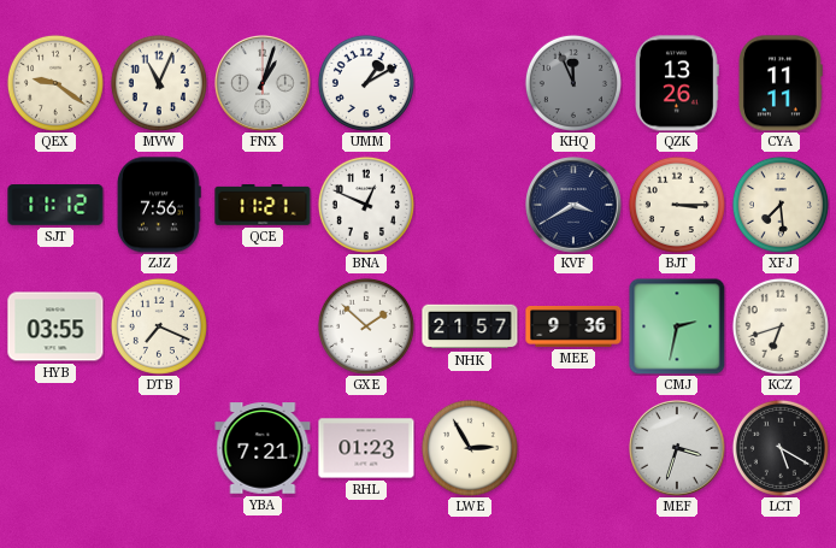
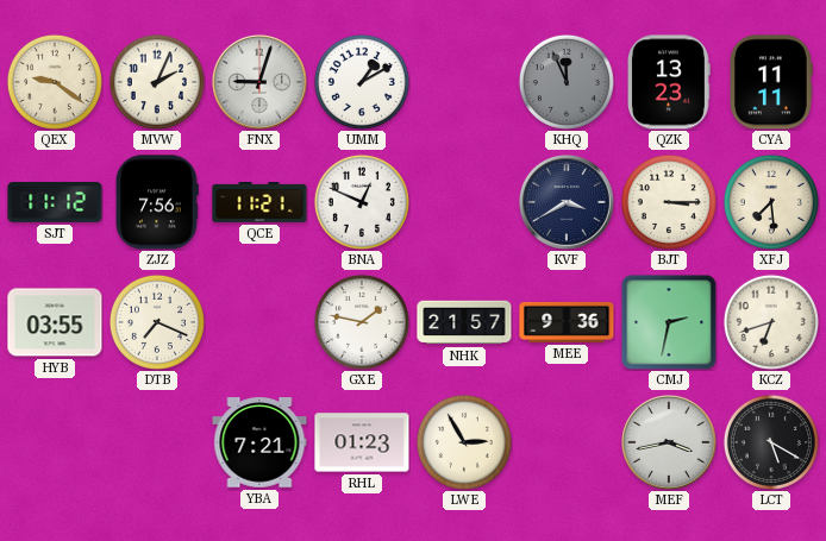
MVW: 11:04 -> 2:04
FNX: 1:03 -> 9:03
QZK: 13:26 -> 13:23
GXE: 1:52 -> 1:47
MEF: 3:33 -> 3:43
